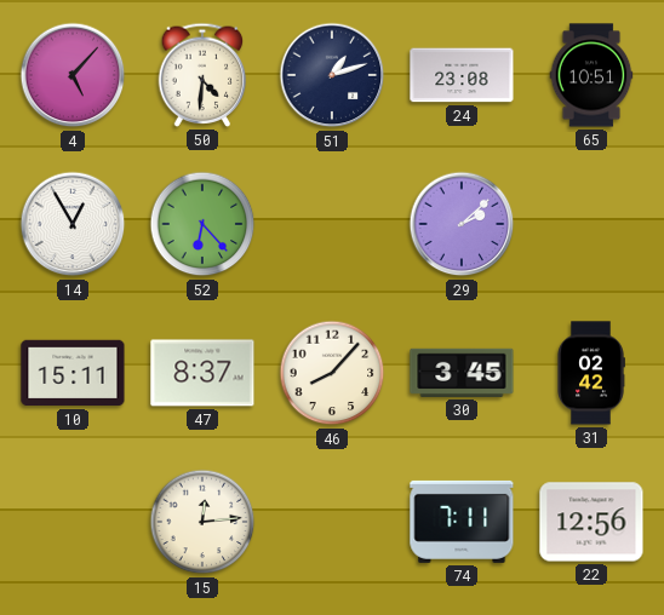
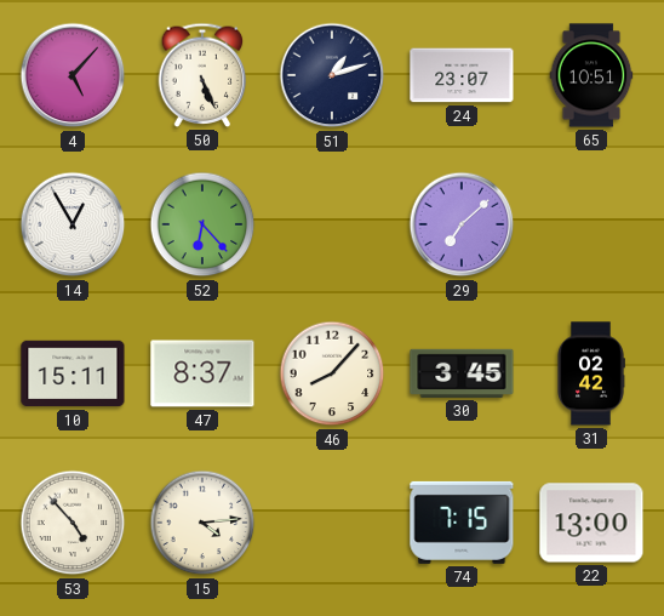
50: 4:31 -> 5:26
24: 23:08 -> 23:07
29: 2:08 -> 7:08
53: none -> 4:53
15: 12:14 -> 4:14
74: 7:11 -> 7:15
22: 12:56 -> 13:00
